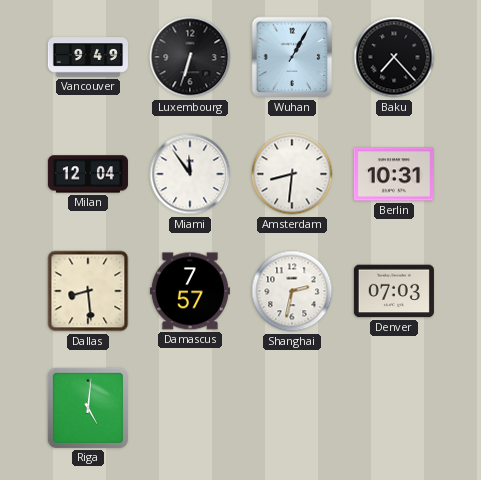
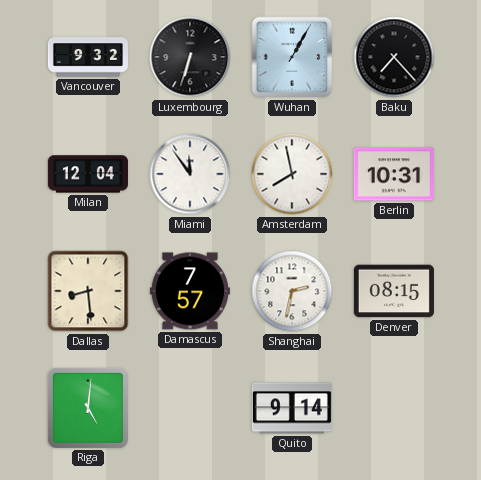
Vancouver: 9:49 -> 9:32
Amsterdam: 8:31 -> 7:58
Denver: 07:03 -> 08:15
Quito: none -> 9:14
